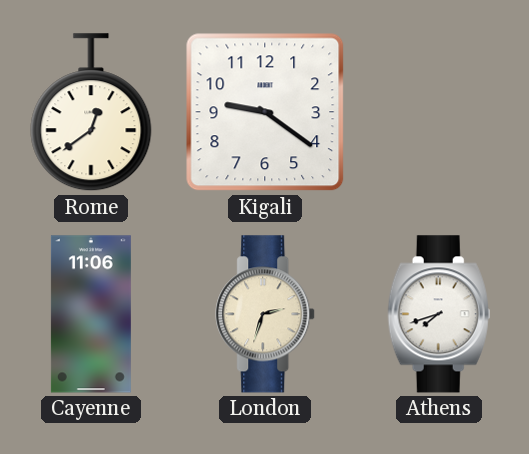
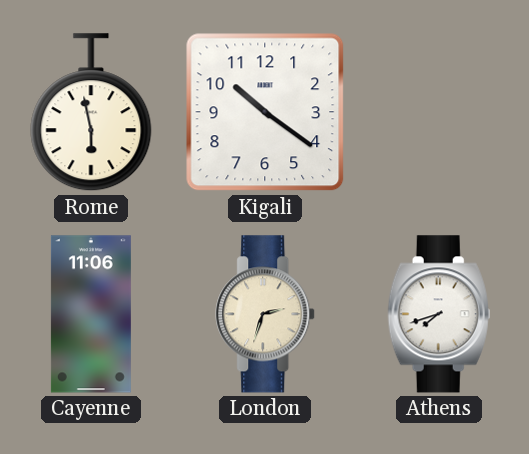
Rome: 12:39 -> 5:58
Kigali: 9:21 -> 10:21
